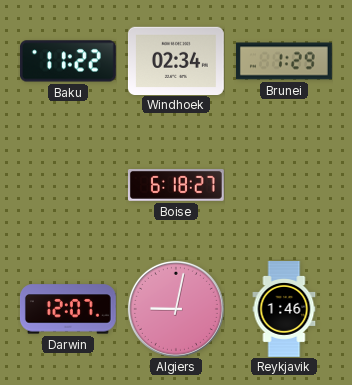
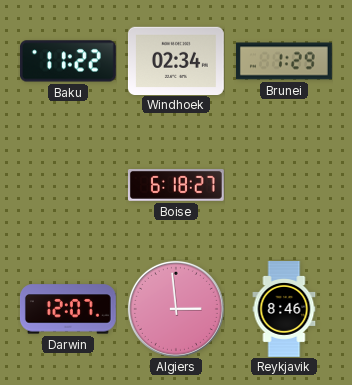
Algiers: 9:02 -> 2:59
Reykjavik: 1:46 -> 8:46
